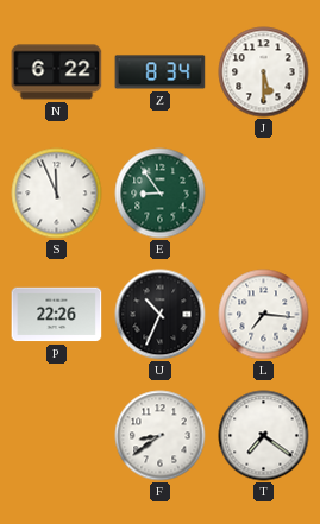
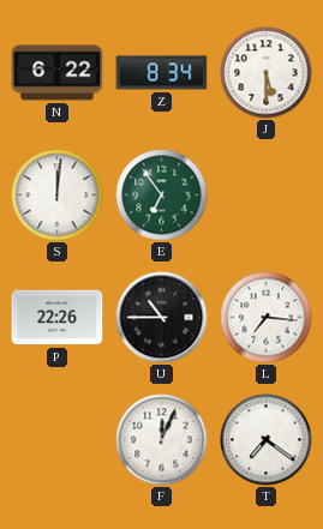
S: 11:56 -> 12:01
E: 8:54 -> 6:54
U: 10:34 -> 10:45
F: 8:39 -> 12:04
